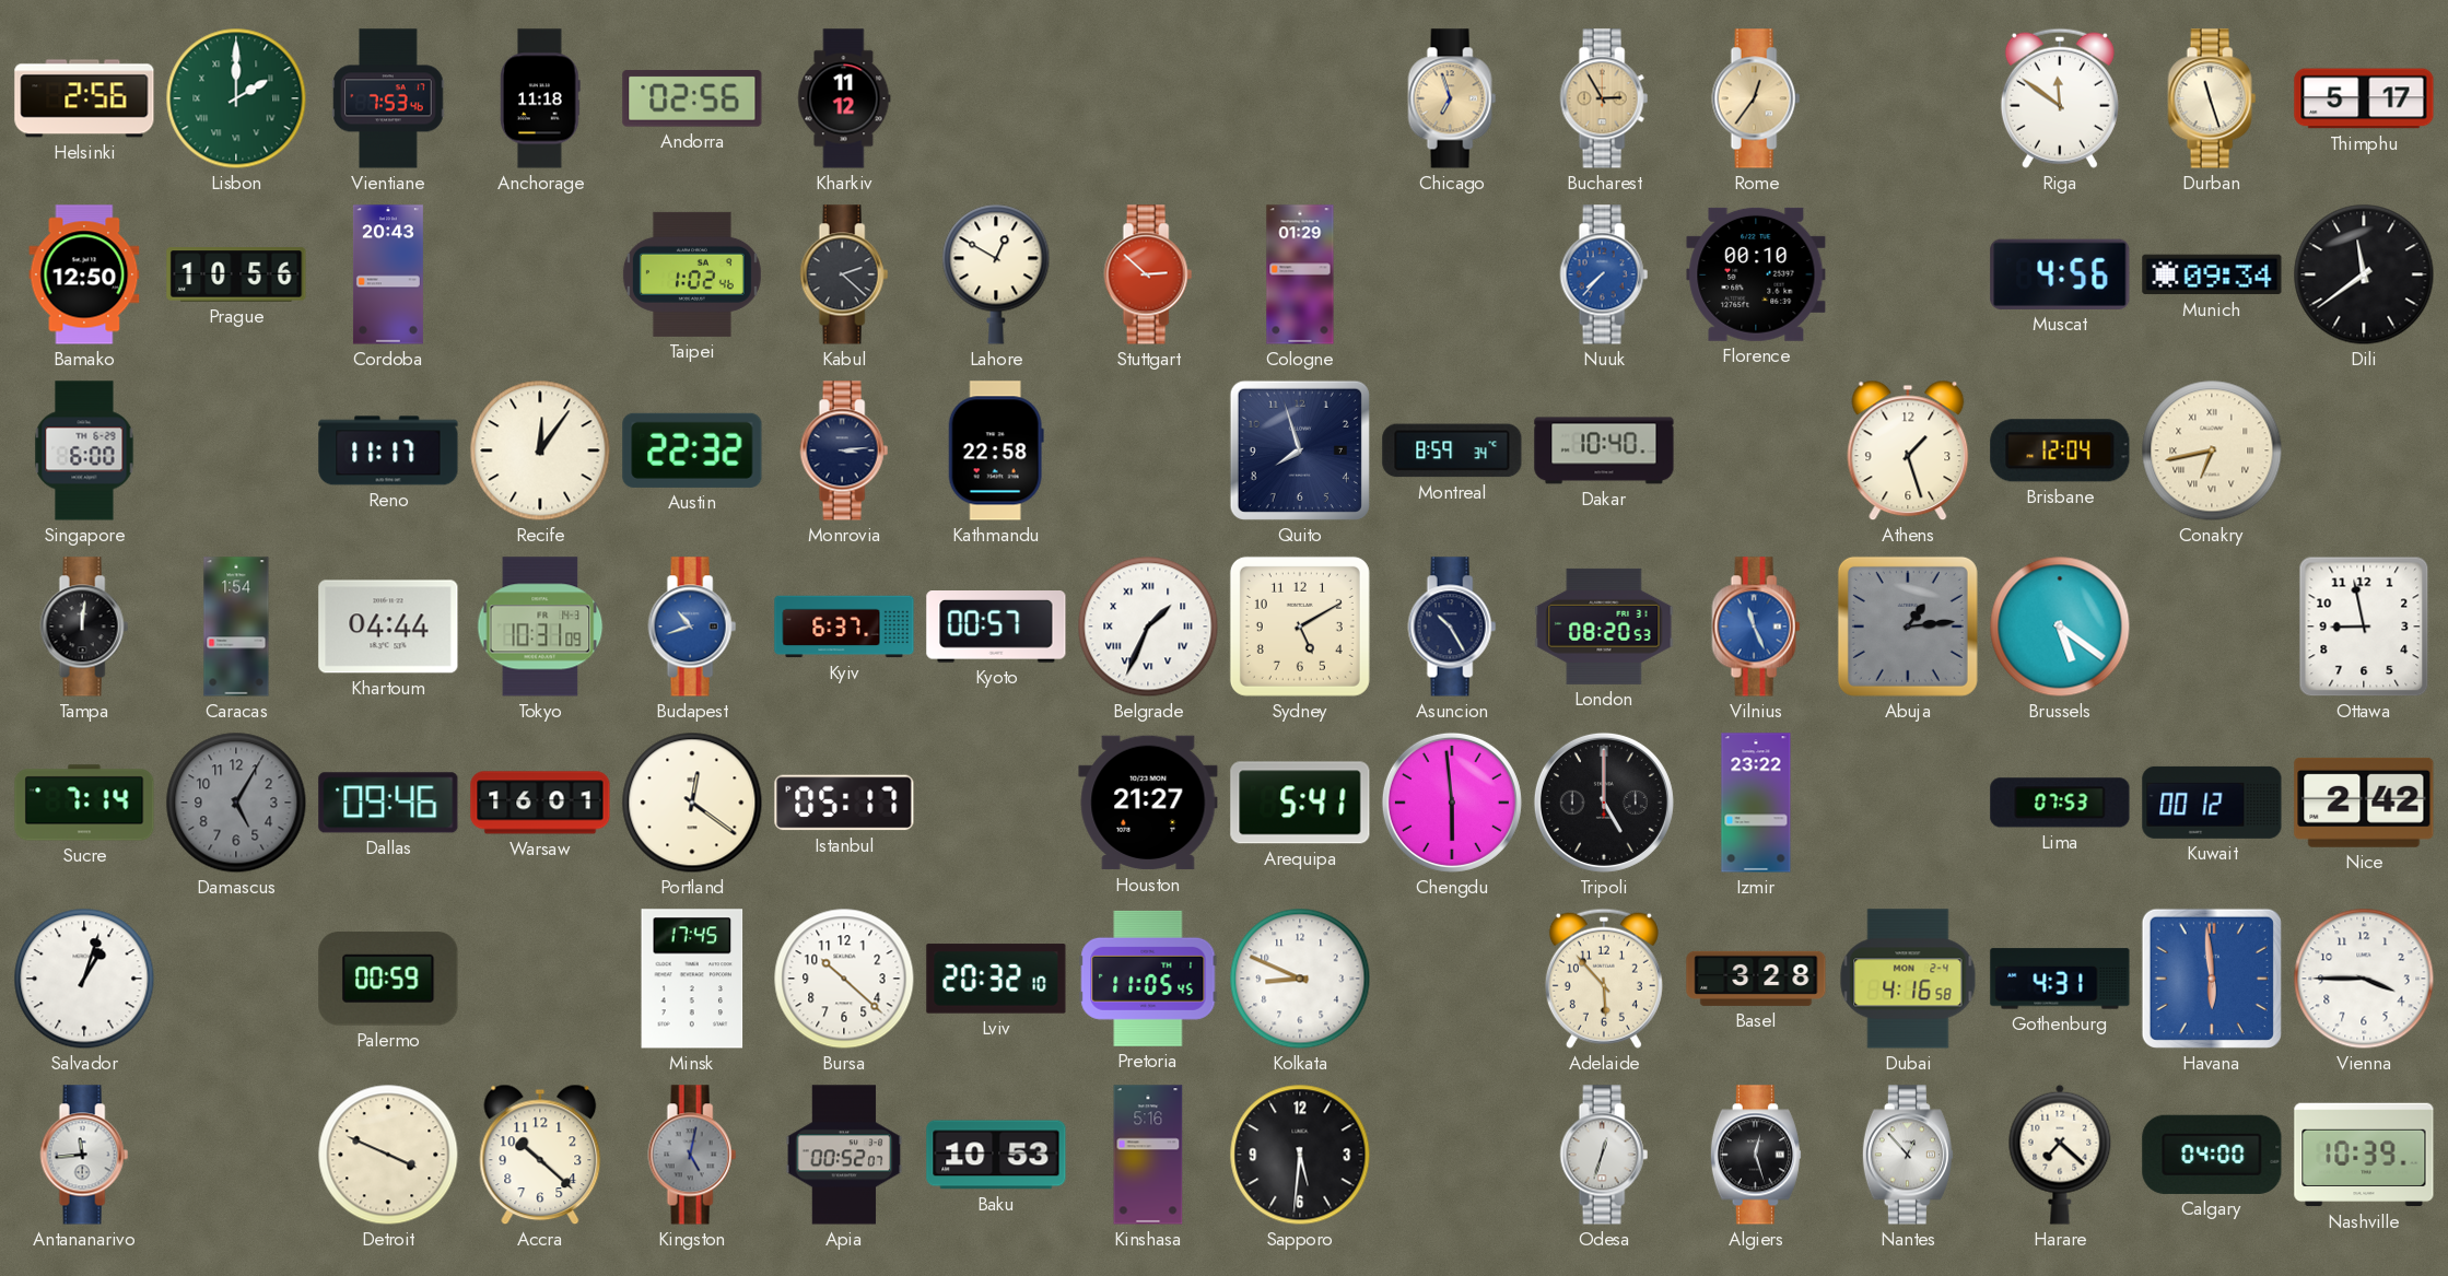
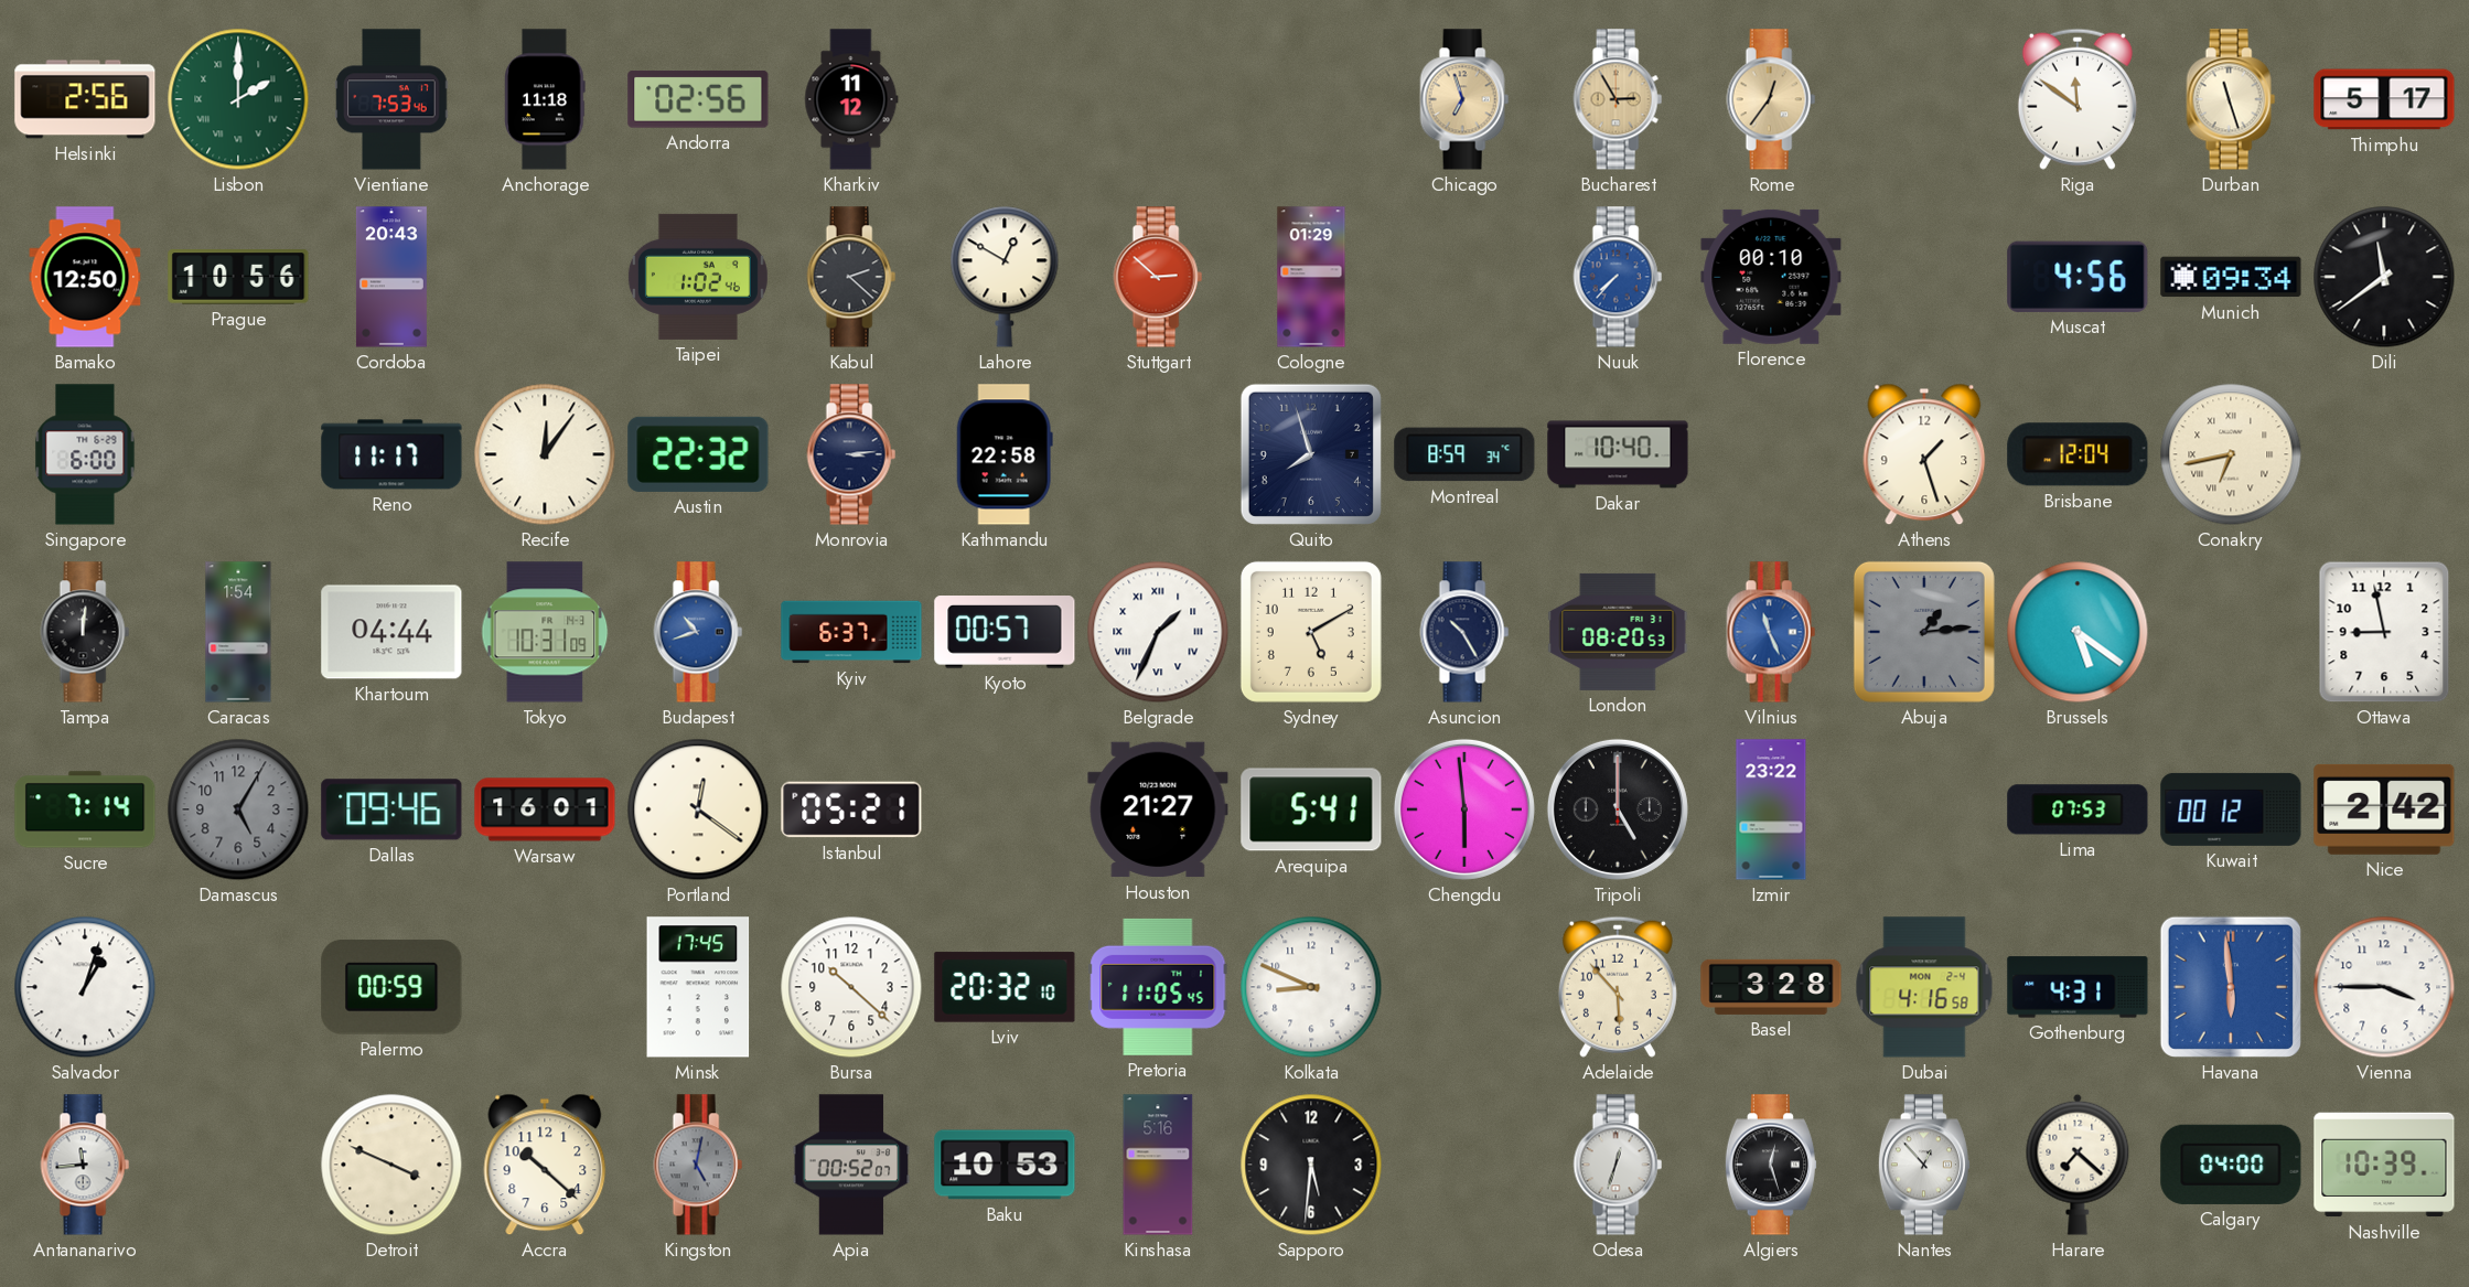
Istanbul: 05:17 -> 05:21
